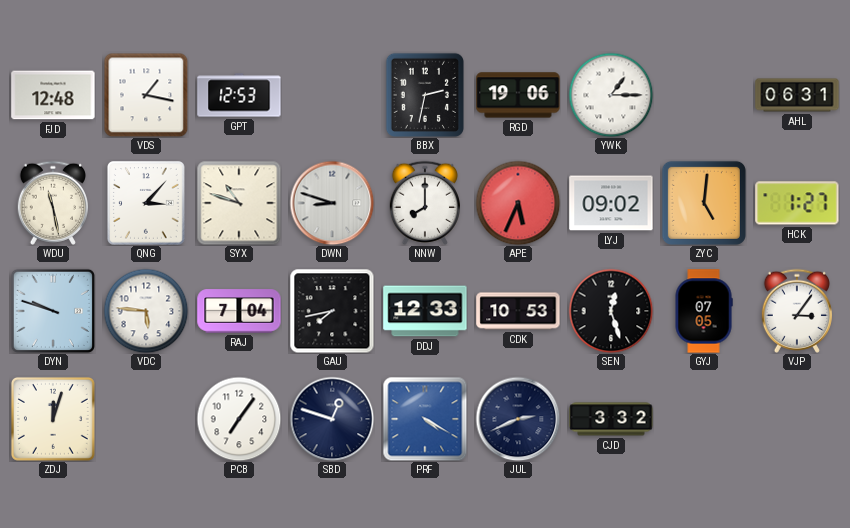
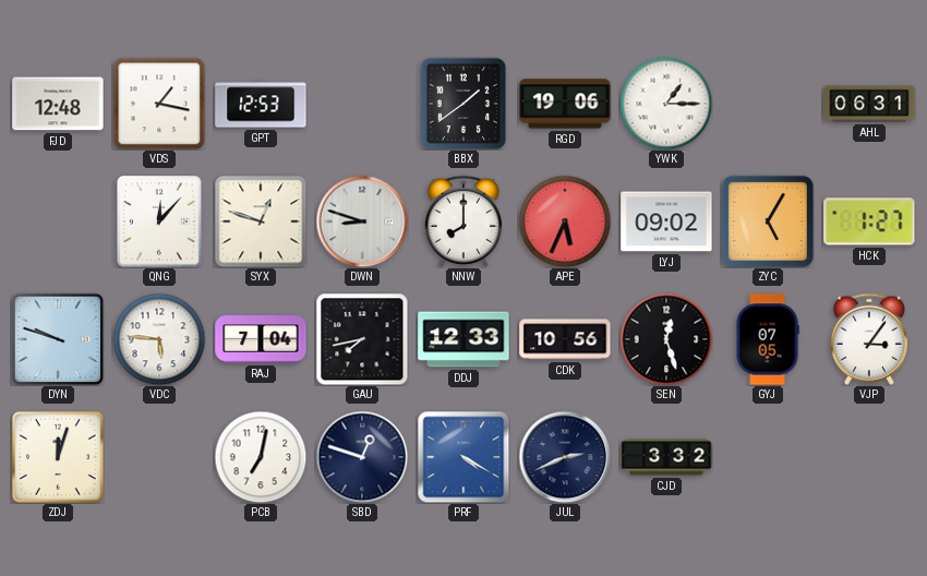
BBX: 2:32 -> 1:39
WDU: 11:28 -> none
QNG: 3:07 -> 12:07
SYX: 10:48 -> 12:48
ZYC: 5:01 -> 5:05
CDK: 10:53 -> 10:56
PCB: 7:06 -> 7:02
